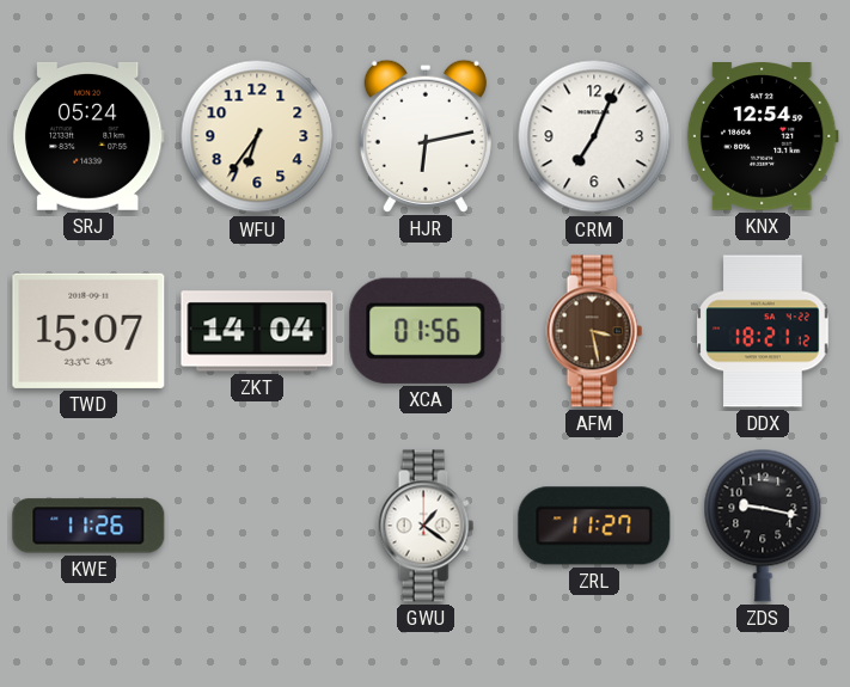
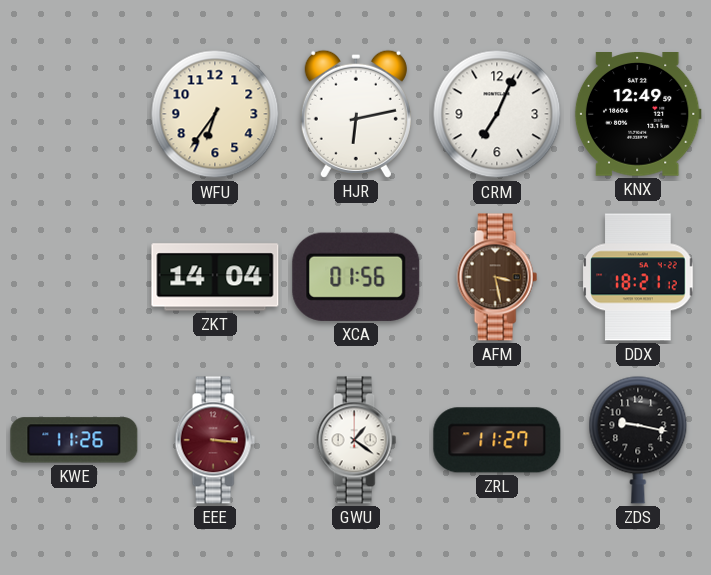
SRJ: 05:24 -> none
KNX: 12:54 -> 12:49
TWD: 15:07 -> none
EEE: none -> 3:16
